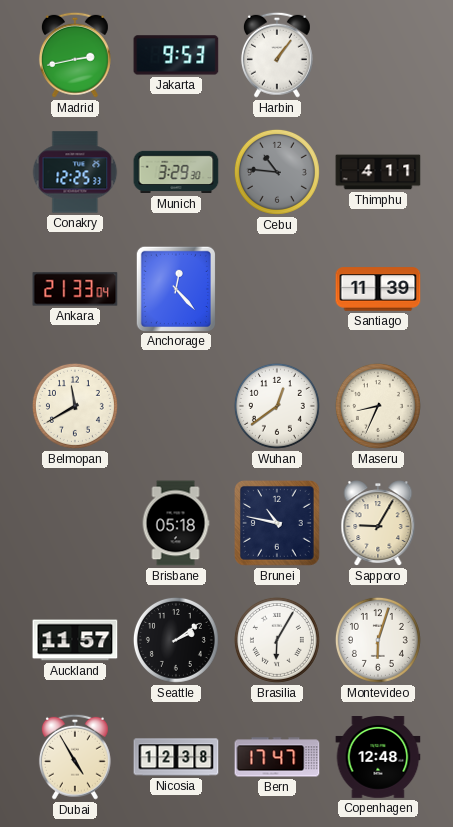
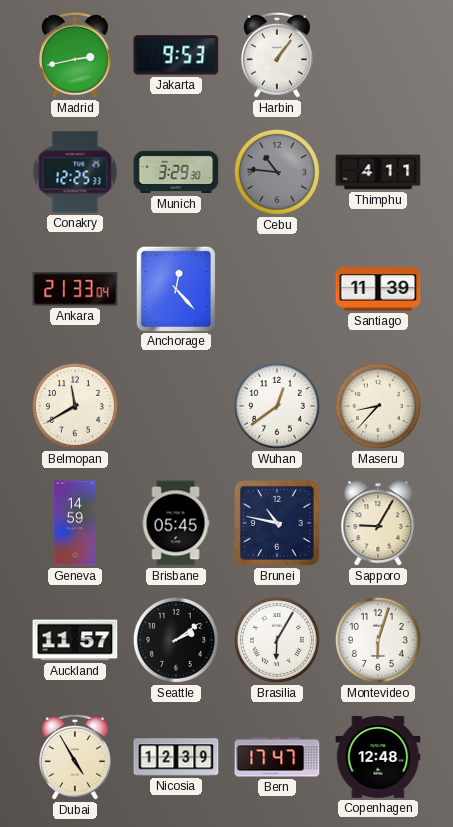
Maseru: 8:34 -> 8:37
Geneva: none -> 14:59
Brisbane: 05:18 -> 05:45
Nicosia: 12:38 -> 12:39
